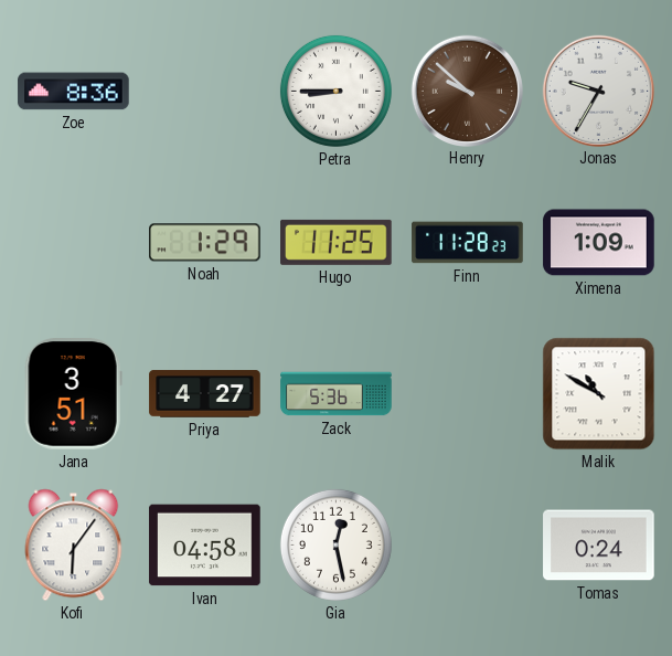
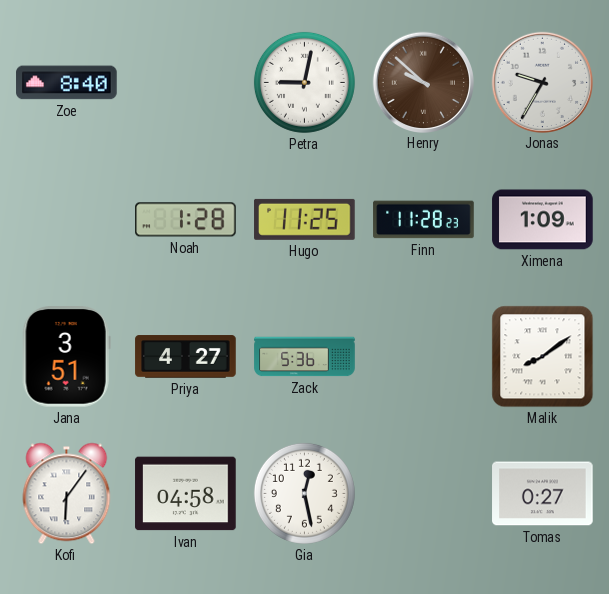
Zoe: 8:36 -> 8:40
Petra: 8:45 -> 9:02
Noah: 1:29 -> 1:28
Malik: 10:50 -> 8:09
Tomas: 0:24 -> 0:27
